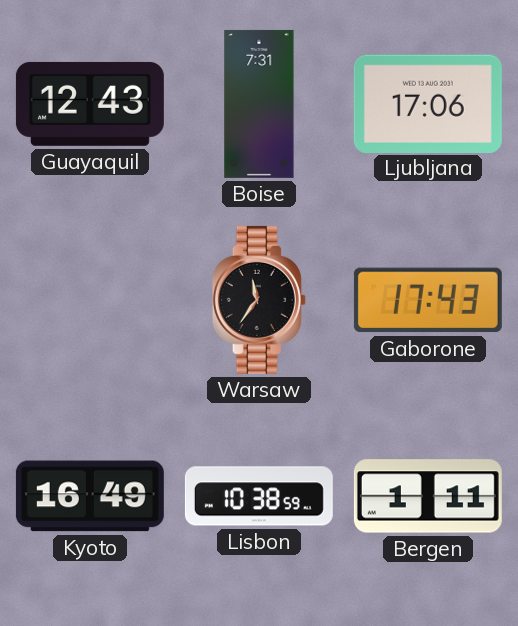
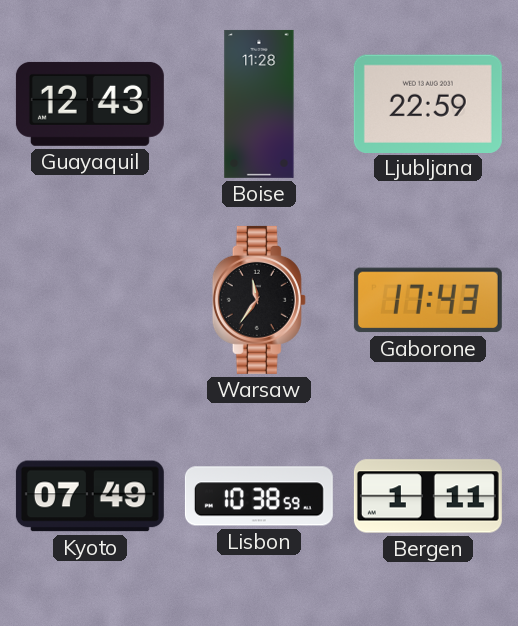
Boise: 7:31 -> 11:28
Ljubljana: 17:06 -> 22:59
Kyoto: 16:49 -> 07:49
